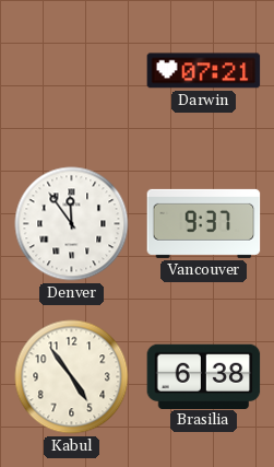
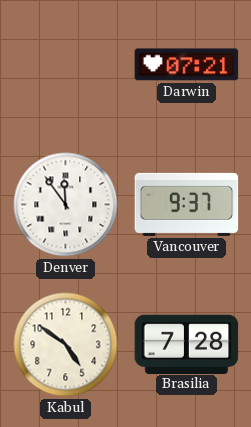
Kabul: 4:54 -> 4:51
Brasilia: 6:38 -> 7:28
